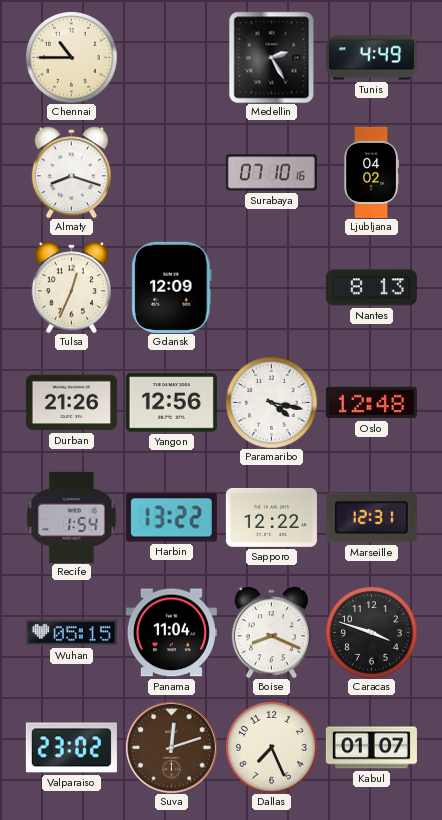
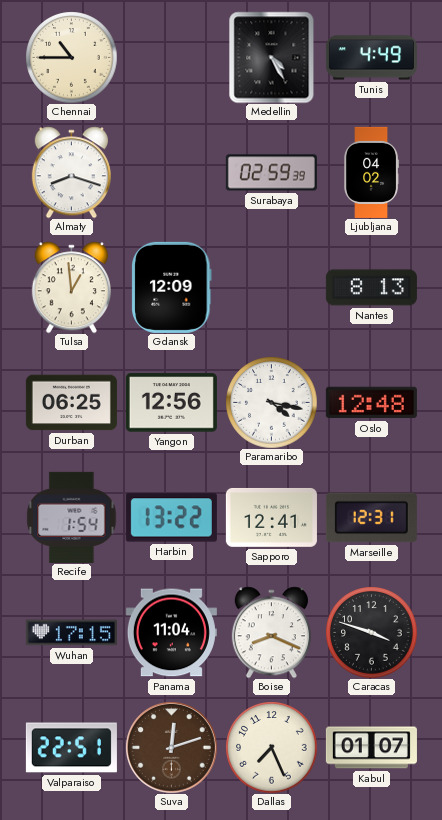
Medellin: 2:25 -> 4:25
Surabaya: 07:10 -> 02:59
Tulsa: 12:34 -> 12:59
Durban: 21:26 -> 06:25
Sapporo: 12:22 -> 12:41
Wuhan: 05:15 -> 17:15
Valparaiso: 23:02 -> 22:51
